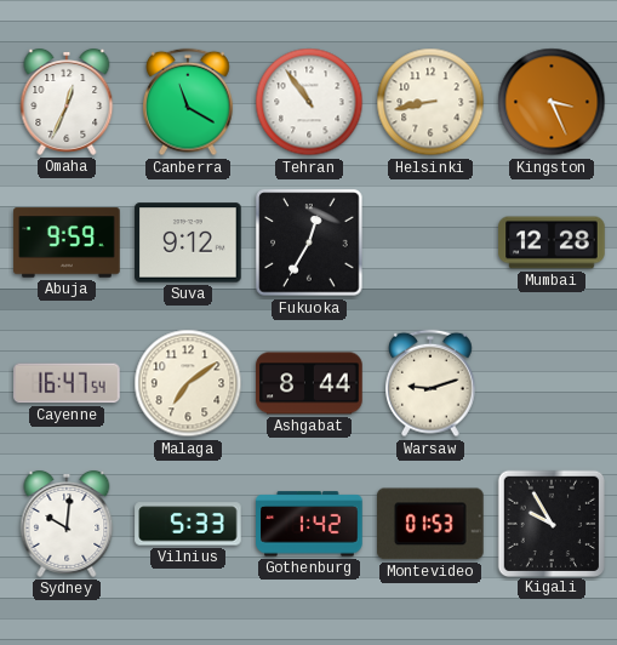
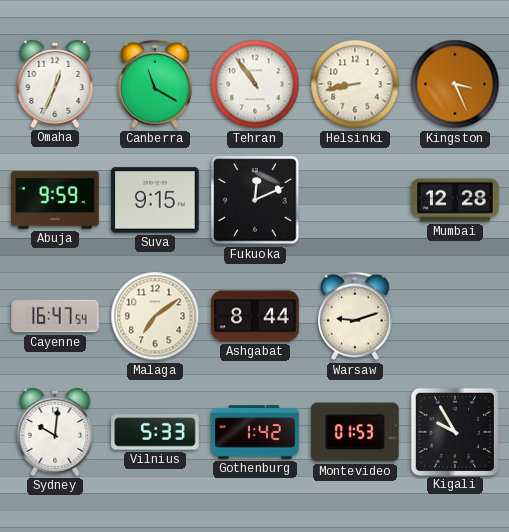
Suva: 9:12 -> 9:15
Fukuoka: 12:35 -> 12:11
